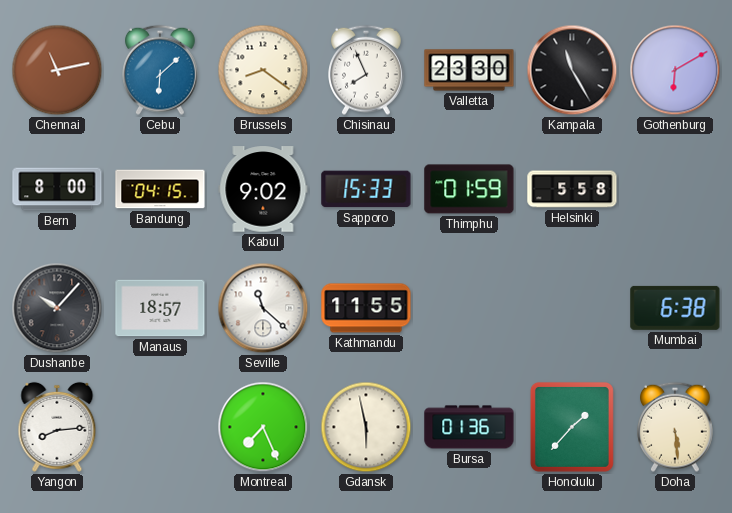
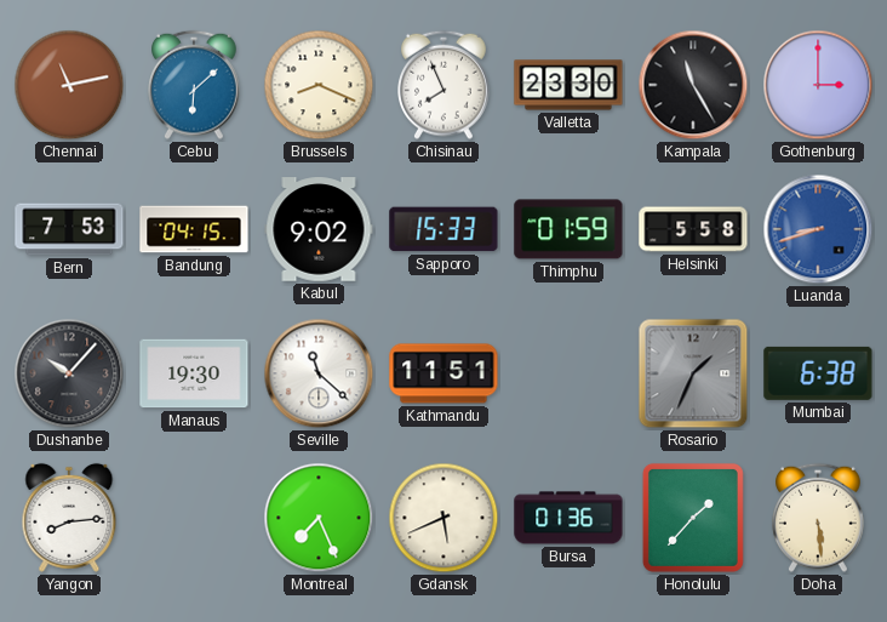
Brussels: 8:21 -> 8:19
Gothenburg: 6:10 -> 3:00
Bern: 8:00 -> 7:53
Luanda: none -> 8:42
Manaus: 18:57 -> 19:30
Kathmandu: 11:55 -> 11:51
Rosario: none -> 1:34
Gdansk: 5:58 -> 5:41
